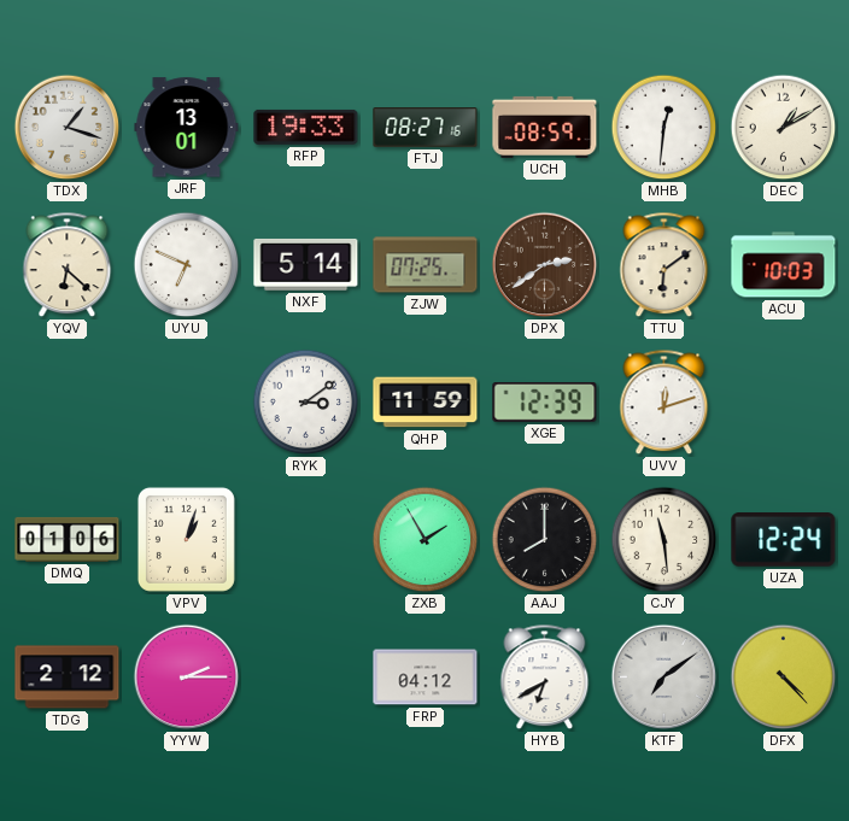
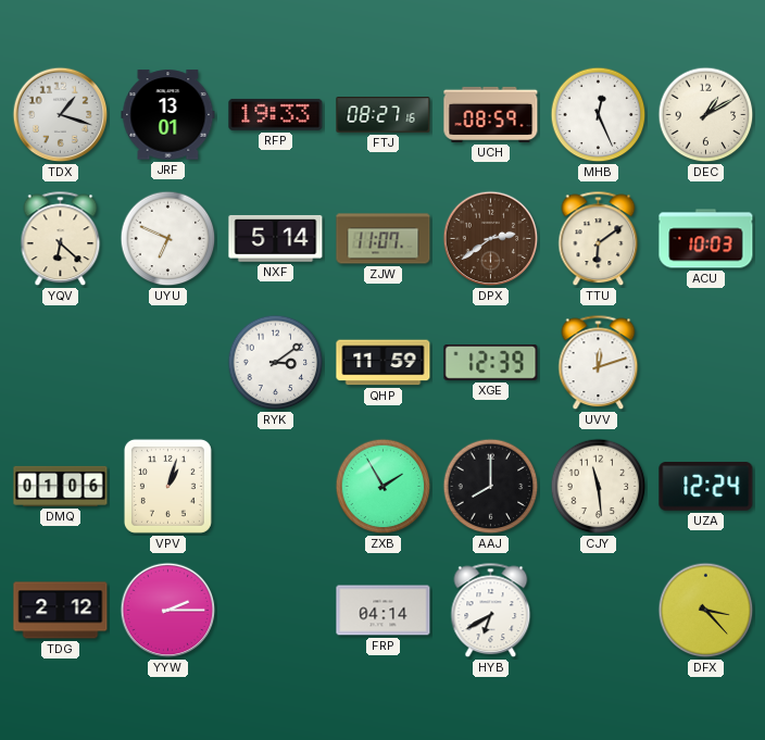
MHB: 12:31 -> 12:26
ZJW: 07:25 -> 11:07
FRP: 04:12 -> 04:14
KTF: 7:09 -> none
DFX: 4:23 -> 3:23
